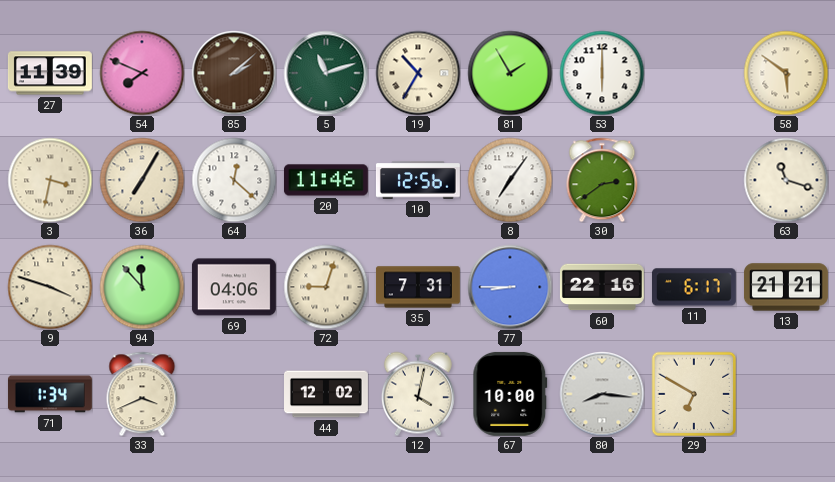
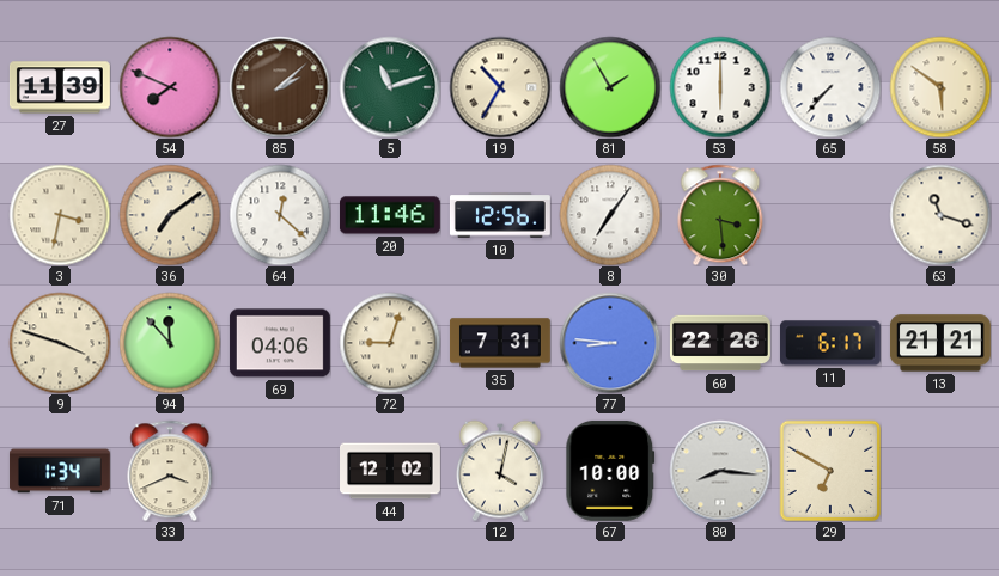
65: none -> 7:37
36: 7:05 -> 7:09
30: 2:39 -> 3:29
77: 8:45 -> 8:46
60: 22:16 -> 22:26
